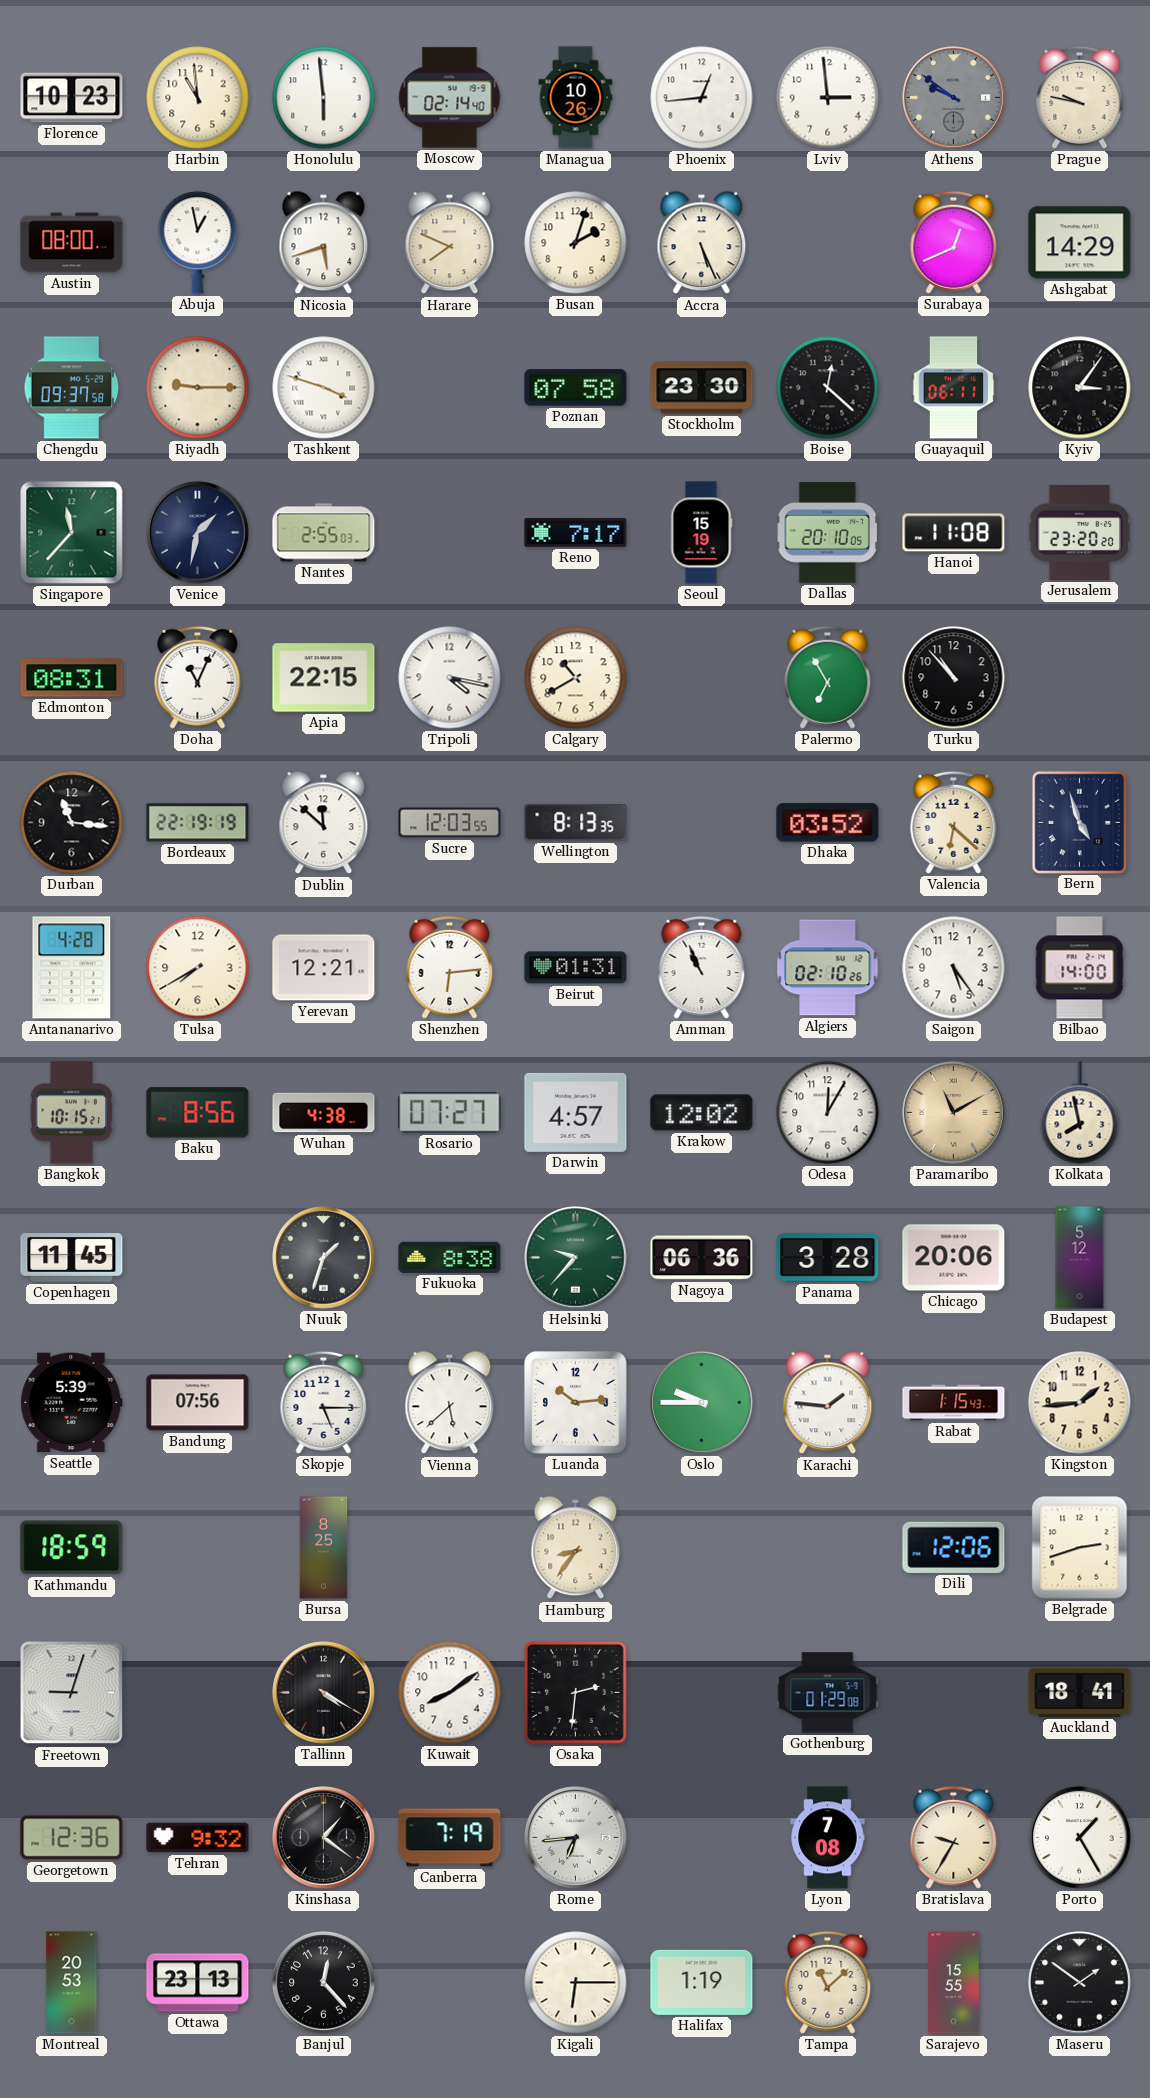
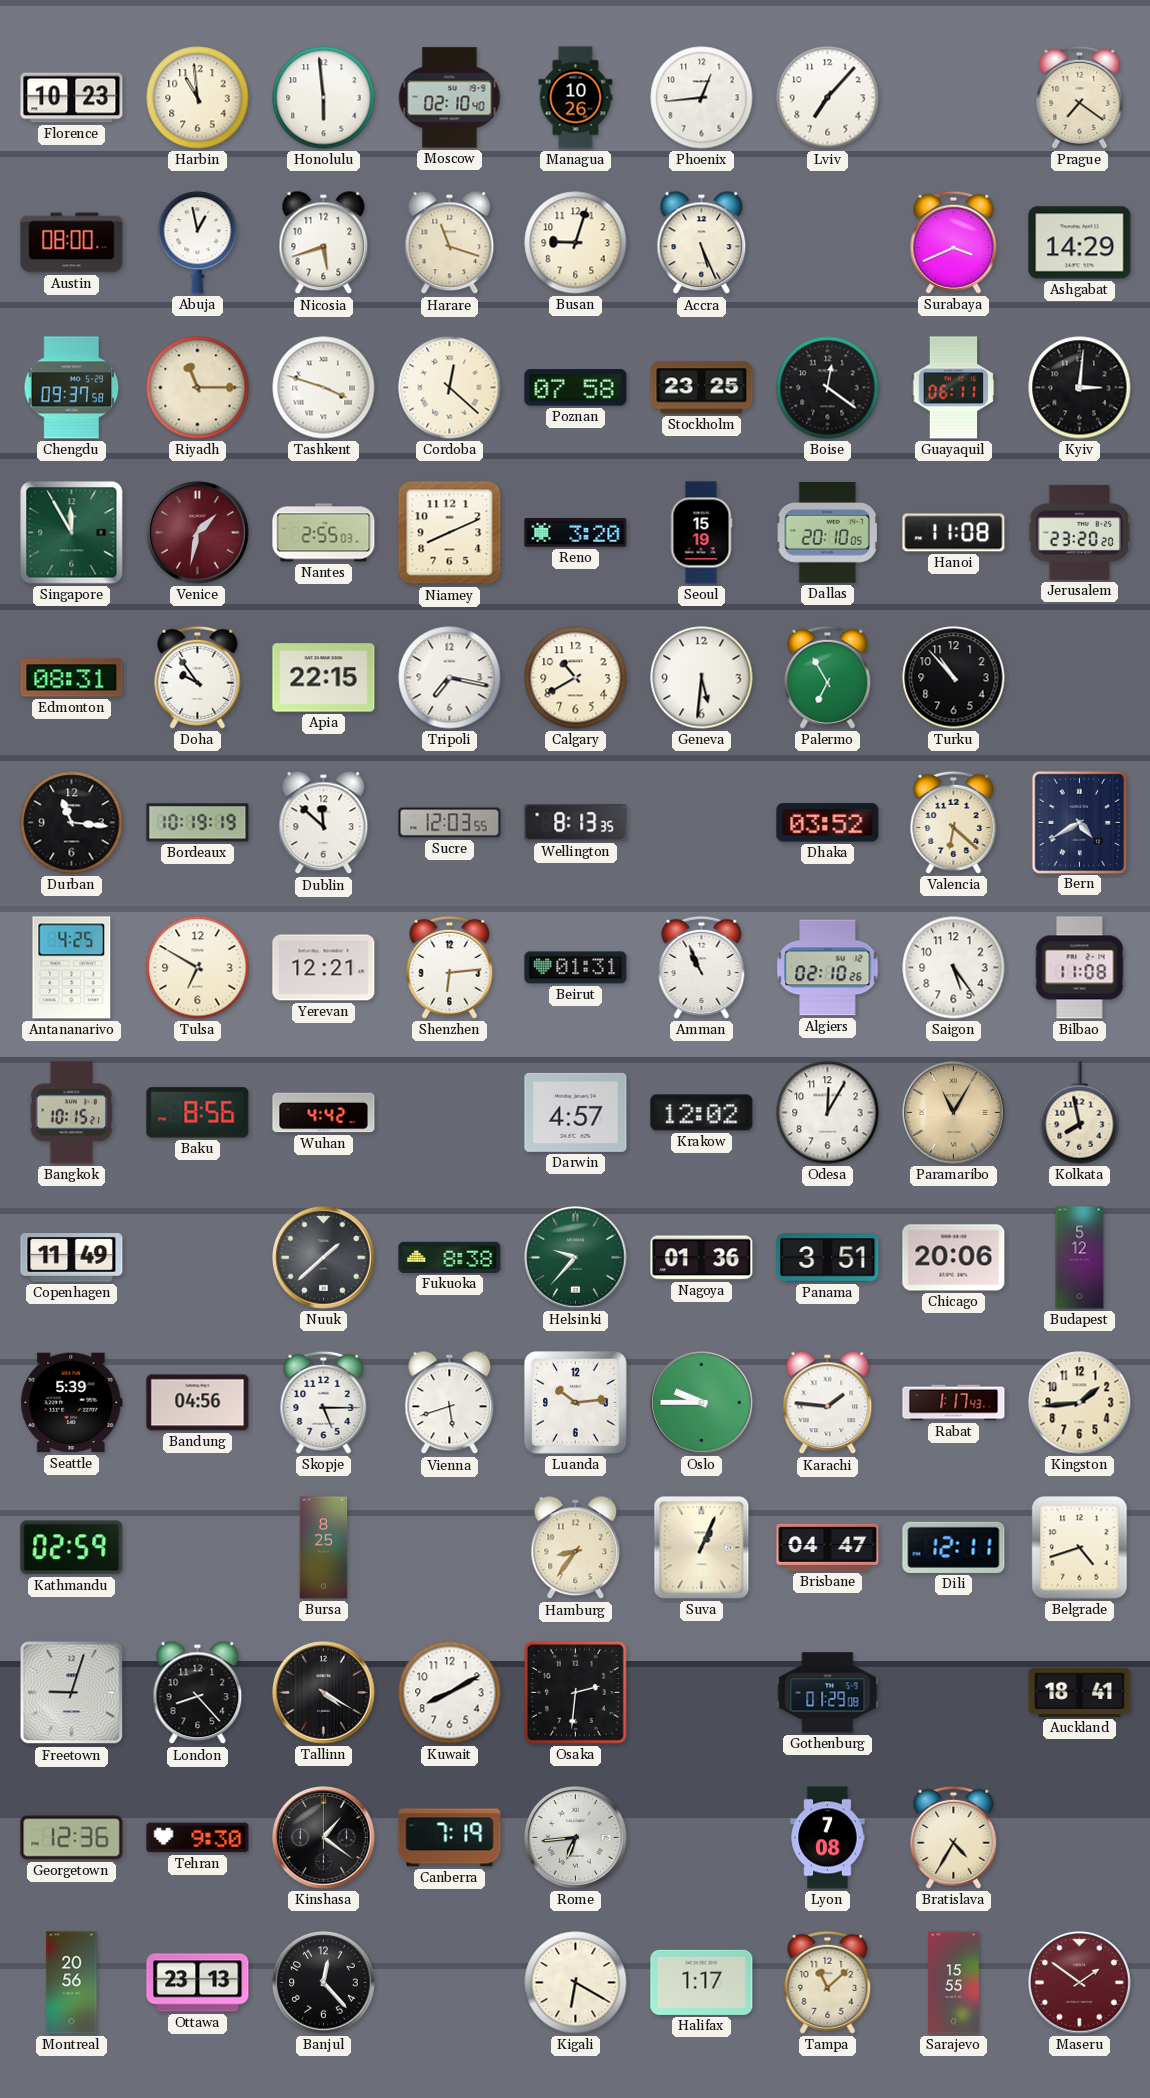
Moscow: 02:14 -> 02:10
Lviv: 2:59 -> 7:07
Athens: 9:51 -> none
Prague: 9:47 -> 7:21
Harare: 7:49 -> 11:18
Busan: 2:03 -> 9:03
Surabaya: 12:41 -> 3:41
Riyadh: 9:15 -> 11:15
Cordoba: none -> 12:22
Stockholm: 23:30 -> 23:25
Boise: 12:22 -> 12:21
Kyiv: 3:06 -> 3:01
Singapore: 11:37 -> 11:55
Venice dial: navy -> burgundy
Niamey: none -> 8:11
Reno: 7:17 -> 3:20
Doha: 11:04 -> 9:54
Tripoli: 4:17 -> 7:17
Geneva: none -> 5:31
Bordeaux: 22:19 -> 10:19
Bern: 4:57 -> 4:40
Antananarivo: 4:28 -> 4:25
Tulsa: 7:40 -> 6:50
Bilbao: 14:00 -> 11:08
Wuhan: 4:38 -> 4:42
Rosario: 07:27 -> none
Paramaribo: 11:10 -> 11:05
Copenhagen: 11:45 -> 11:49
Nuuk: 1:33 -> 1:38
Nagoya: 06:36 -> 01:36
Panama: 3:28 -> 3:51
Bandung: 07:56 -> 04:56
Vienna: 5:38 -> 5:42
Rabat: 1:15 -> 1:17
Kathmandu: 18:59 -> 02:59
Suva: none -> 1:04
Brisbane: none -> 04:47
Dili: 12:06 -> 12:11
Belgrade: 2:42 -> 4:42
London: none -> 8:23
Kuwait: 8:09 -> 8:10
Tehran: 9:32 -> 9:30
Bratislava: 9:35 -> 4:35
Porto: 1:25 -> none
Montreal: 20:53 -> 20:56
Kigali: 6:15 -> 6:20
Halifax: 1:19 -> 1:17
Maseru dial: black -> burgundy
